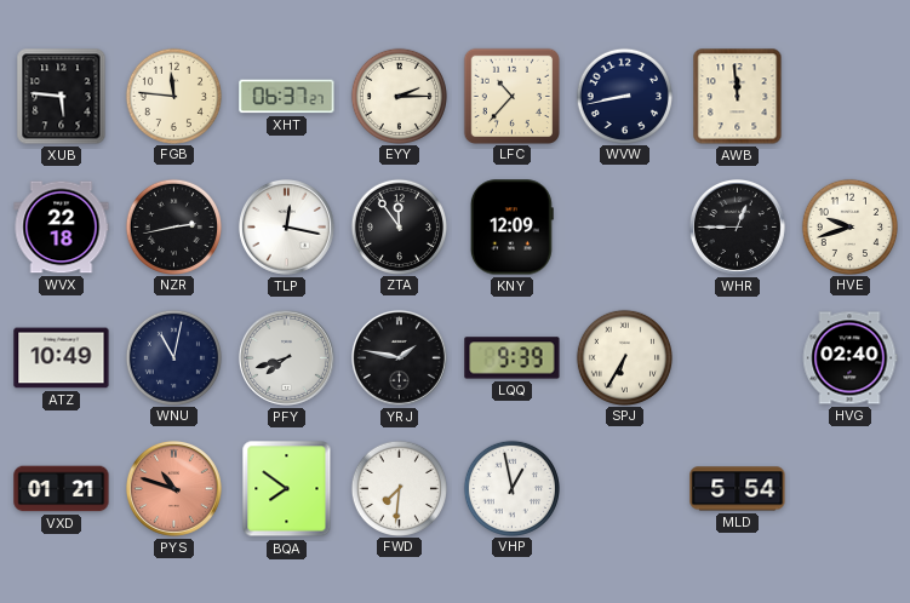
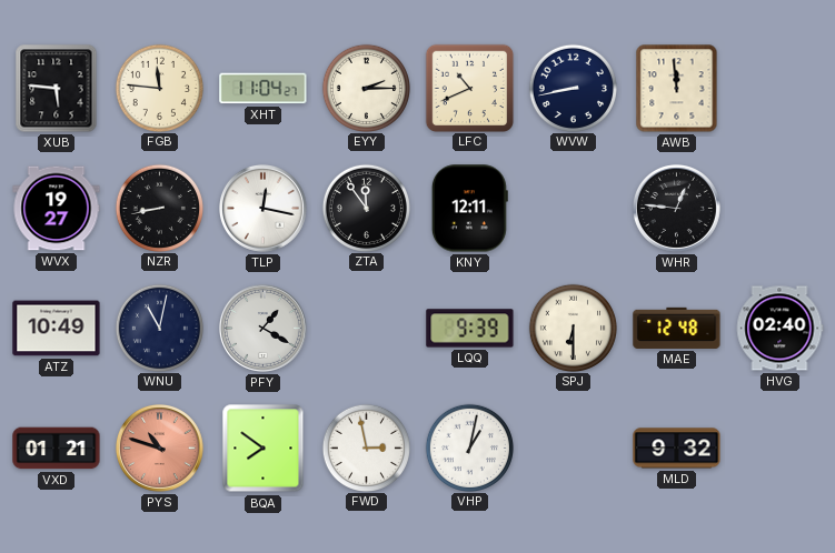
XHT: 06:37 -> 11:04
LFC: 10:37 -> 10:41
WVX: 22:18 -> 19:27
NZR: 2:43 -> 8:43
KNY: 12:09 -> 12:11
WHR: 12:45 -> 12:46
HVE: 9:42 -> none
PFY: 7:42 -> 1:20
YRJ: 1:47 -> none
SPJ: 6:35 -> 6:30
MAE: none -> 12:48
FWD: 7:31 -> 2:58
VHP: 12:58 -> 1:02
MLD: 5:54 -> 9:32
